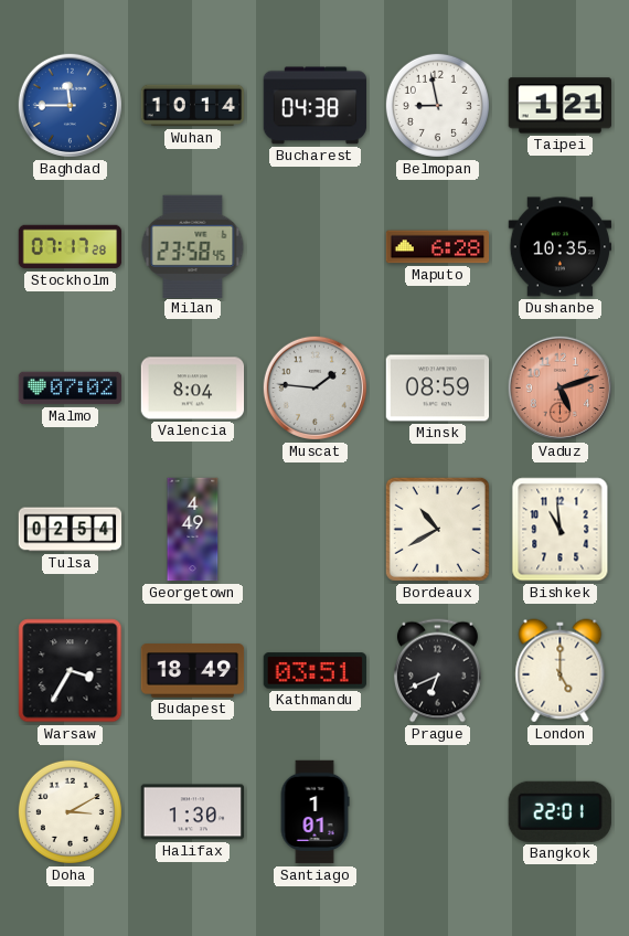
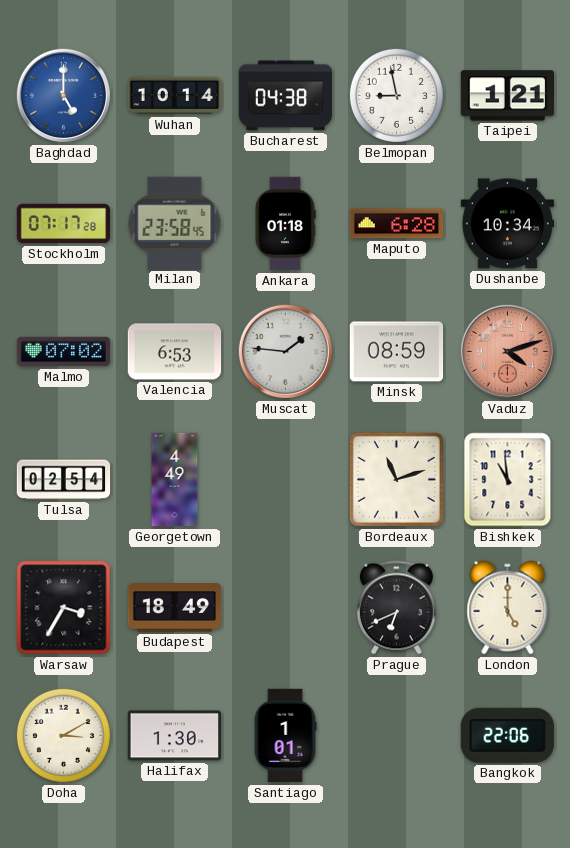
Baghdad: 11:45 -> 5:00
Ankara: none -> 01:18
Dushanbe: 10:35 -> 10:34
Valencia: 8:04 -> 6:53
Vaduz: 5:12 -> 4:12
Bordeaux: 10:40 -> 11:12
Kathmandu: 03:51 -> none
Bangkok: 22:01 -> 22:06
